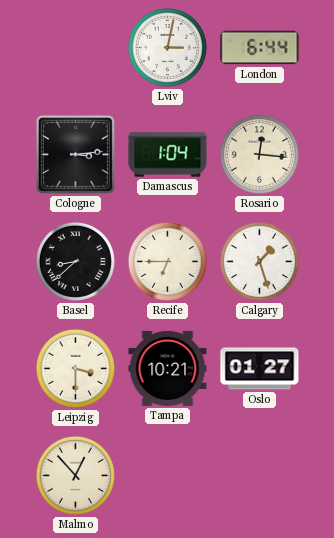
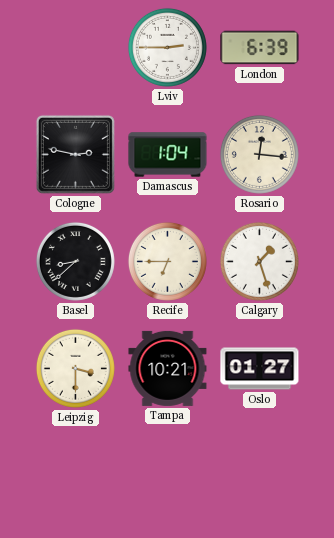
Lviv: 3:02 -> 2:45
London: 6:44 -> 6:39
Cologne: 3:14 -> 2:47
Malmo: 12:53 -> none
